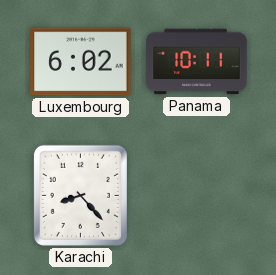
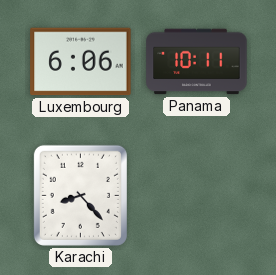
Luxembourg: 6:02 -> 6:06
